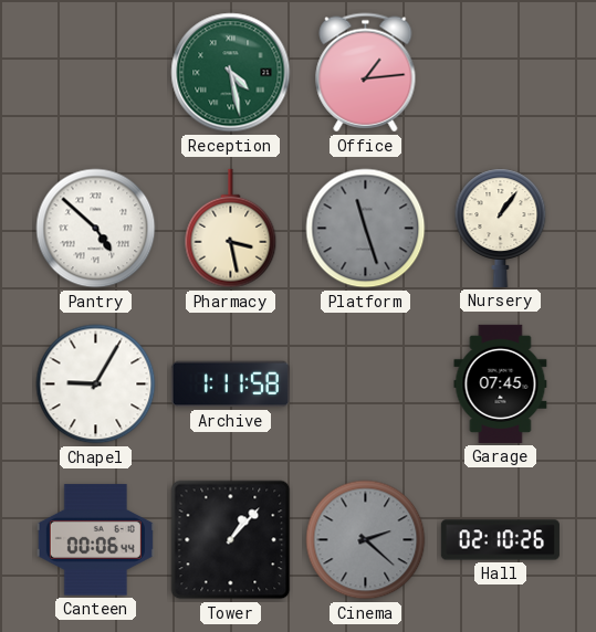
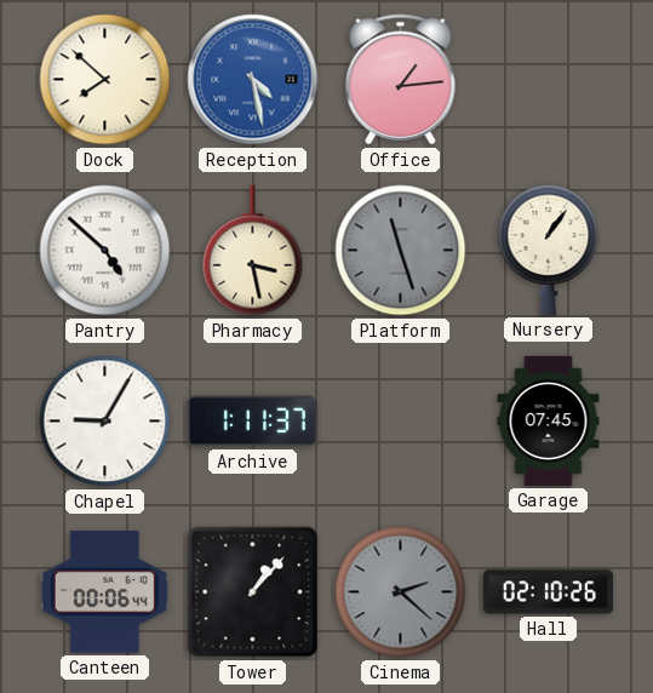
Dock: none -> 7:52
Reception dial: green -> blue
Archive: 1:11:58 -> 1:11:37
